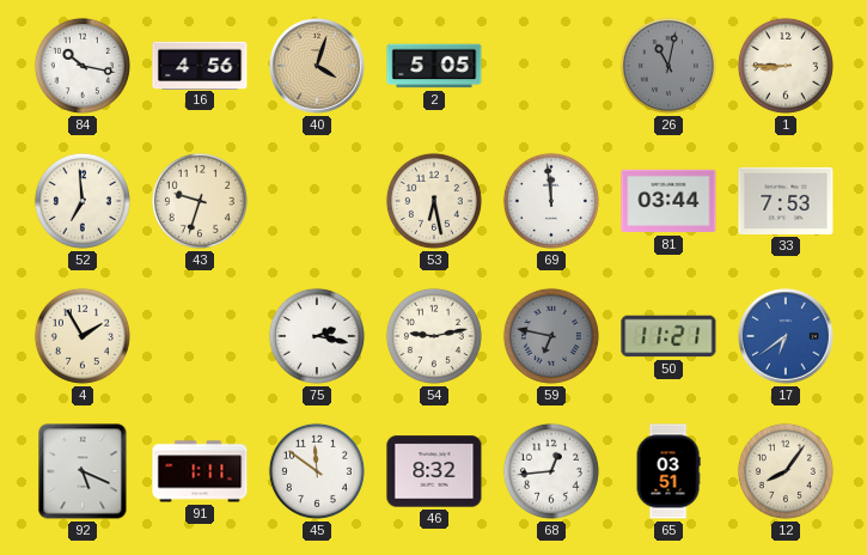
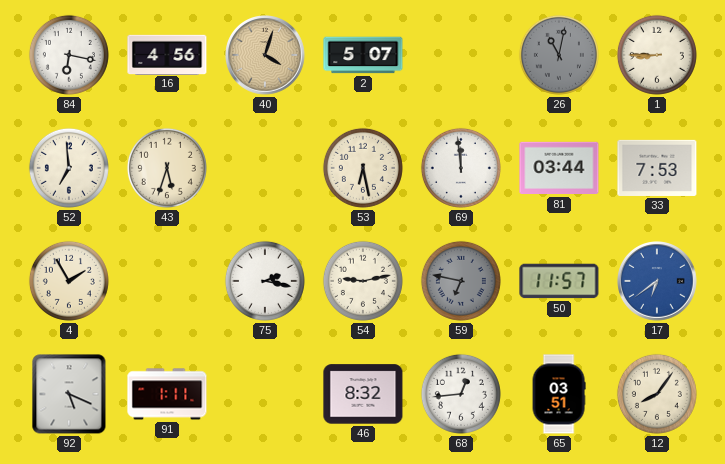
84: 10:17 -> 6:17
2: 5:05 -> 5:07
43: 9:33 -> 5:33
50: 11:21 -> 11:57
45: 11:51 -> none
